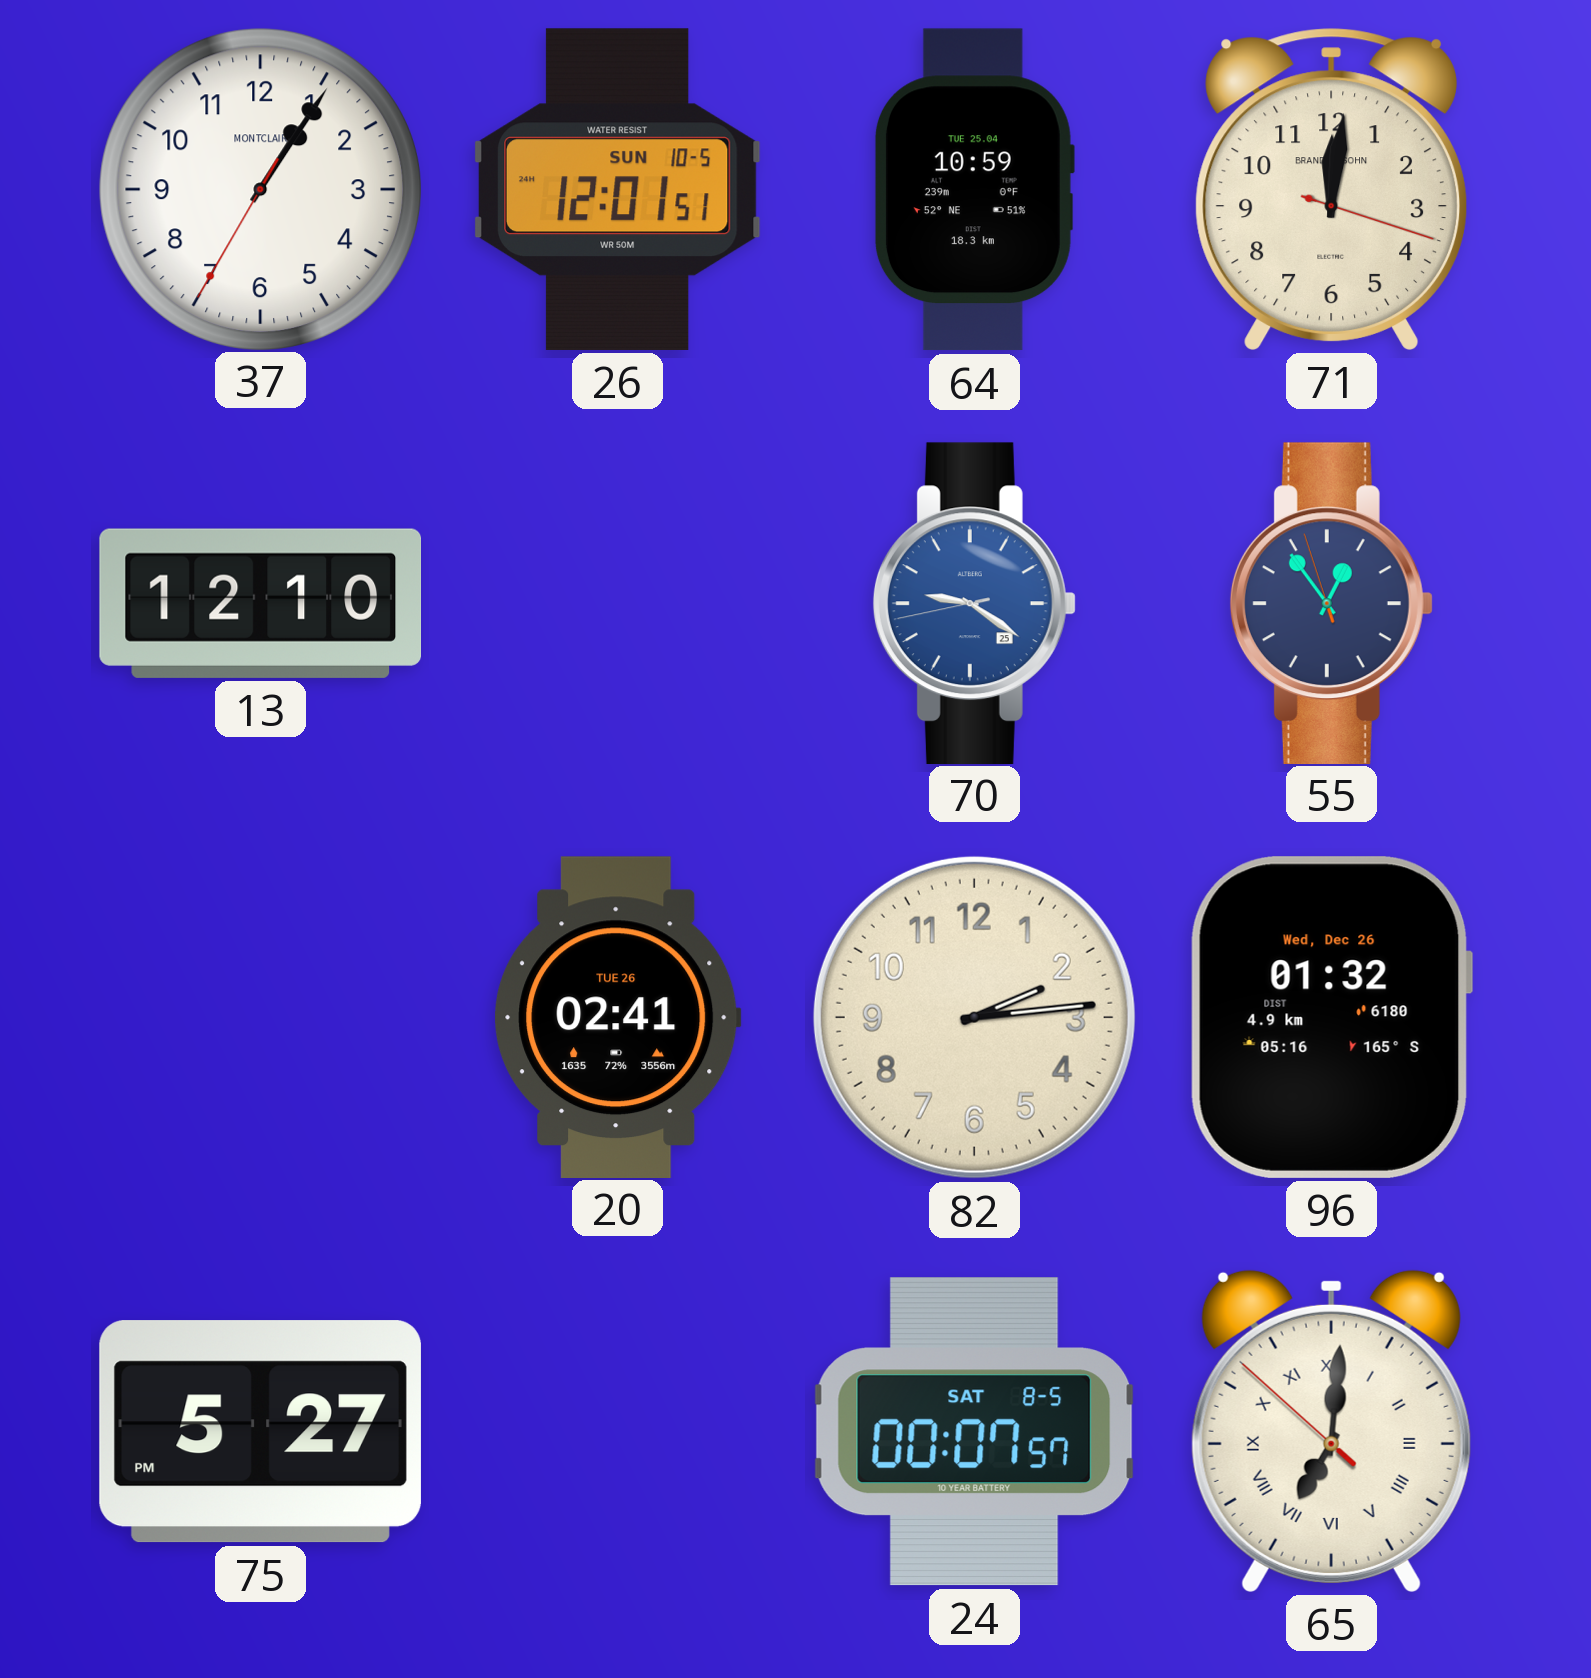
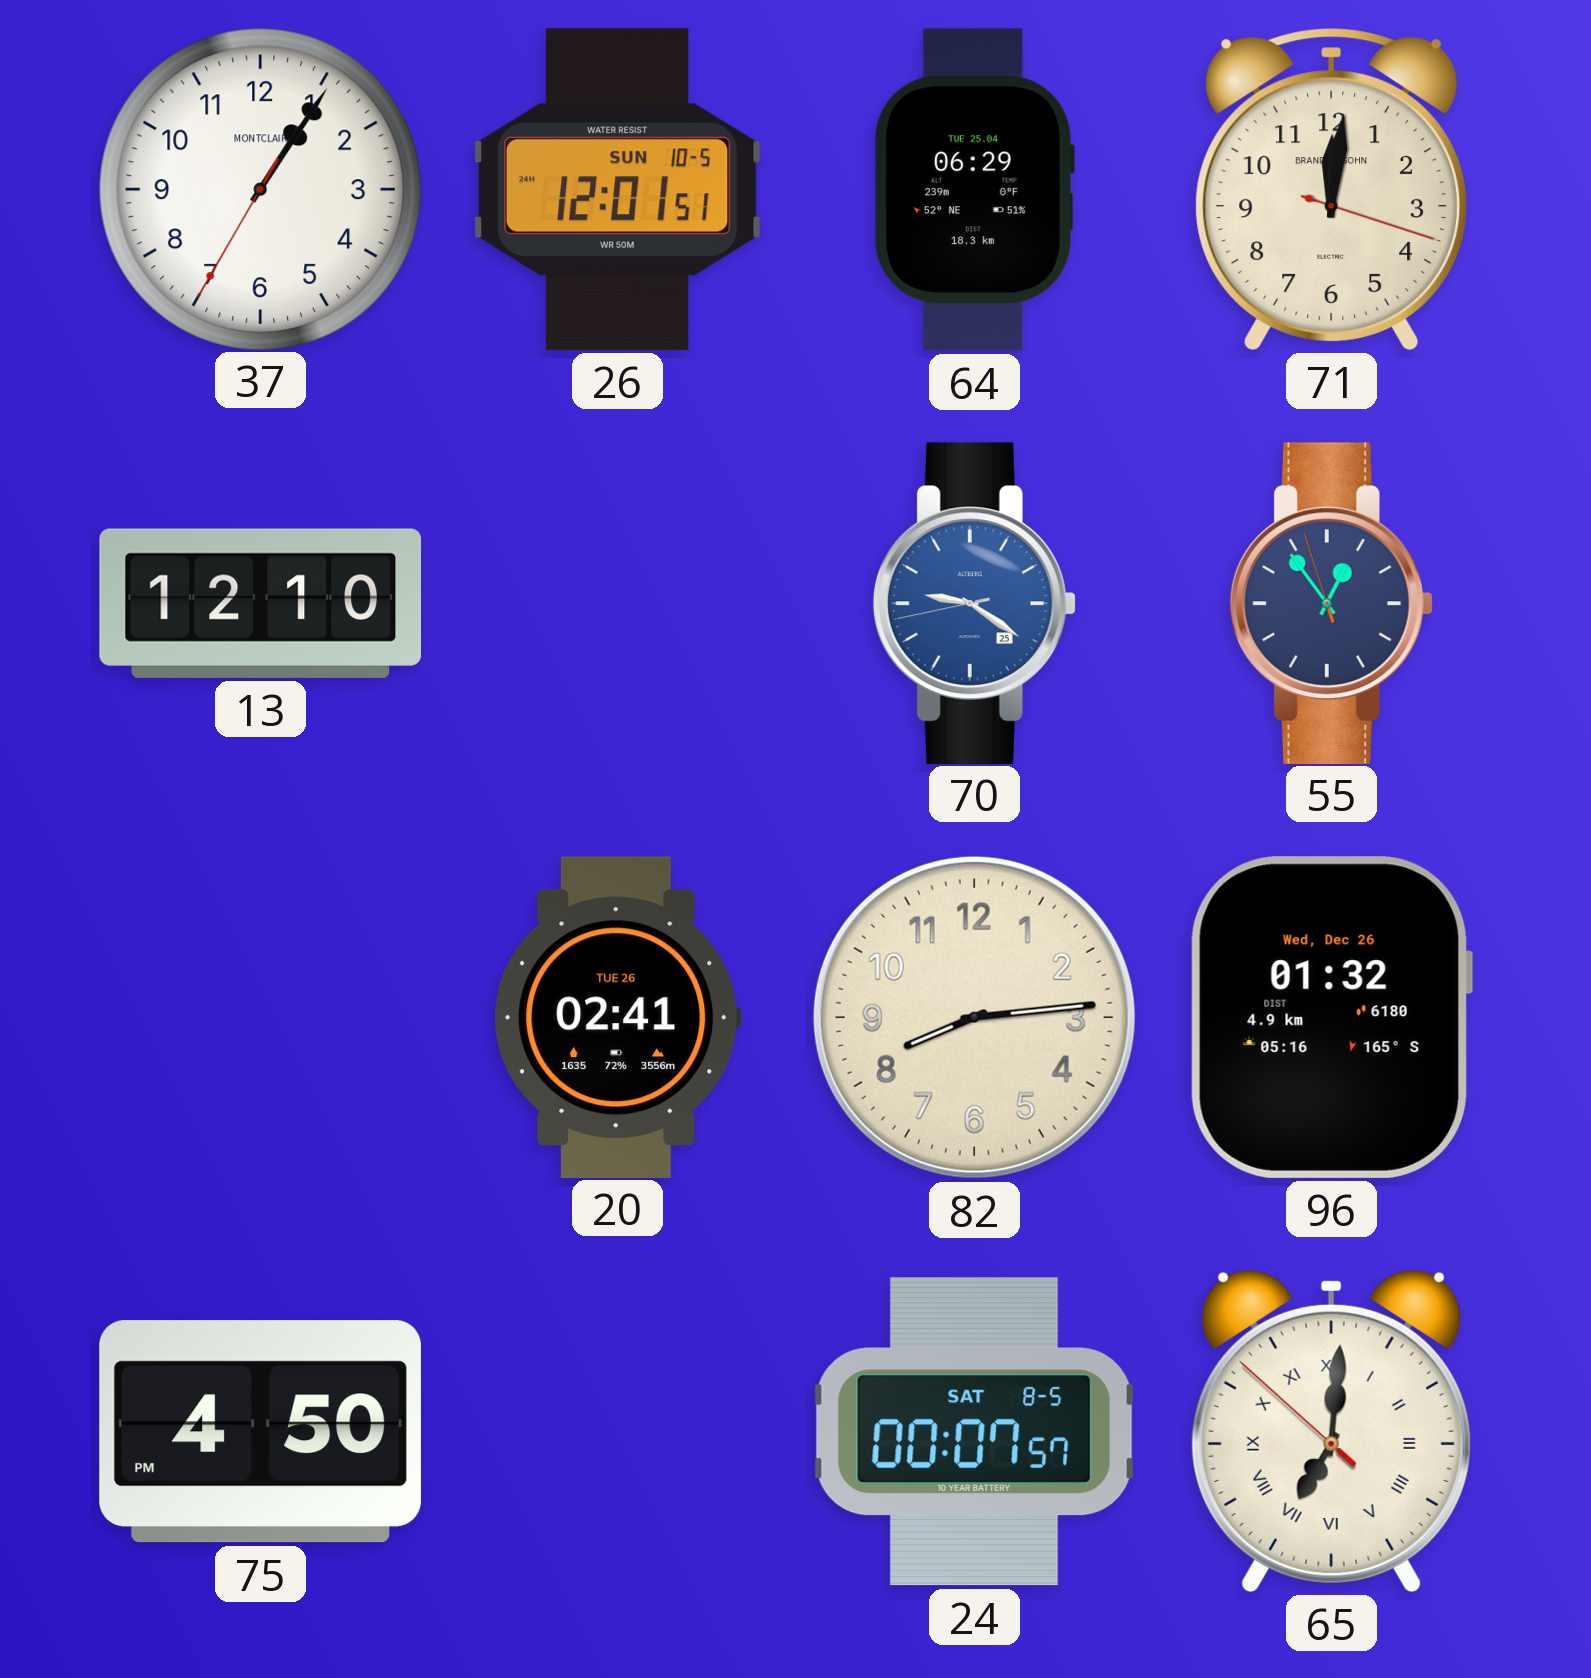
64: 10:59 -> 06:29
82: 2:14 -> 8:14
75: 5:27 -> 4:50
